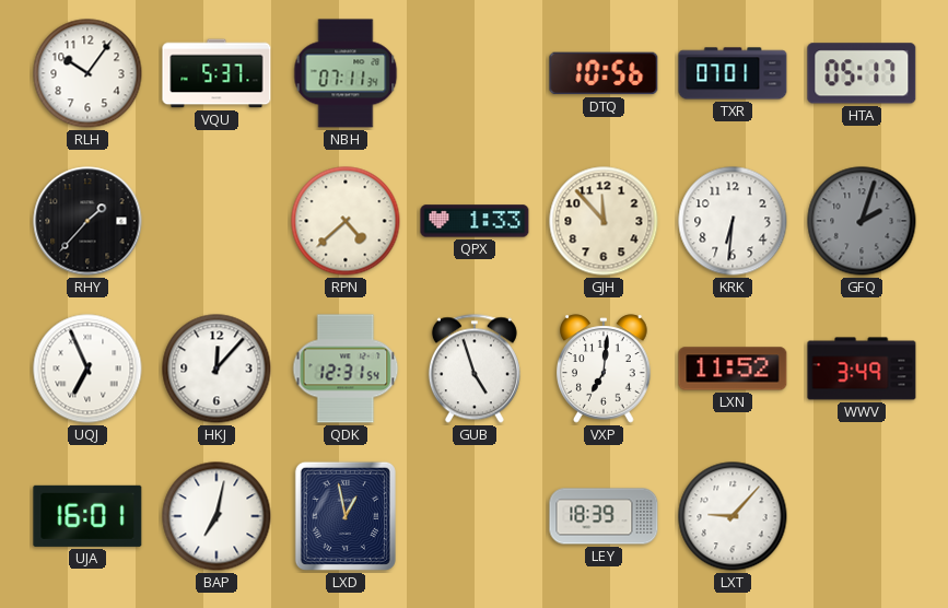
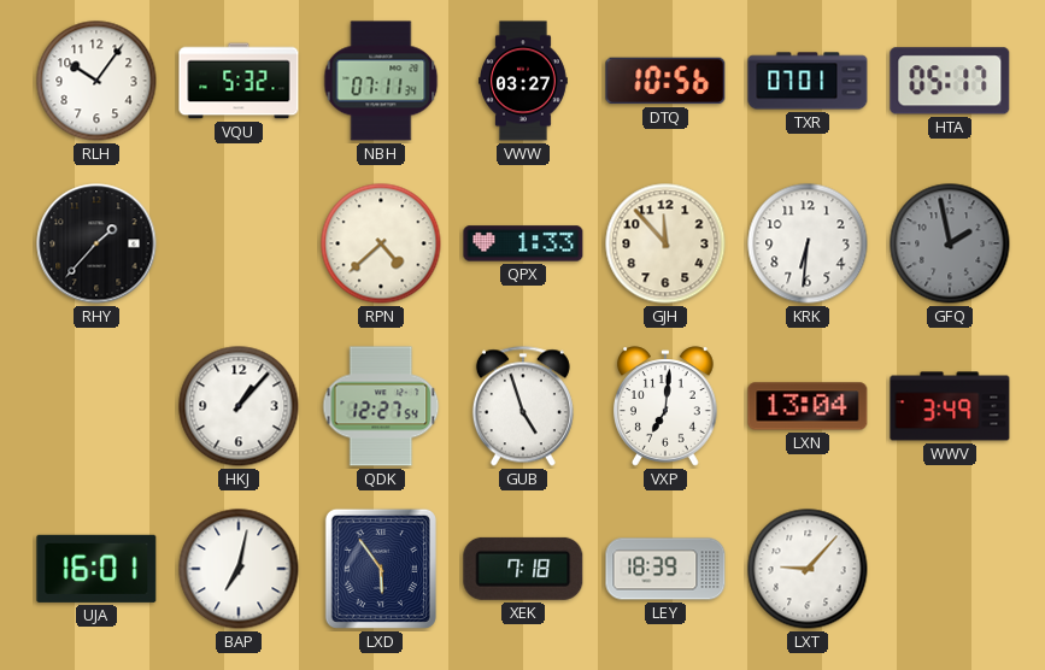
VQU: 5:37 -> 5:32
VWW: none -> 03:27
GFQ: 2:03 -> 1:58
UQJ: 6:56 -> none
HKJ: 12:07 -> 1:07
QDK: 12:31 -> 12:27
LXN: 11:52 -> 13:04
LXD: 12:58 -> 5:54
XEK: none -> 7:18
